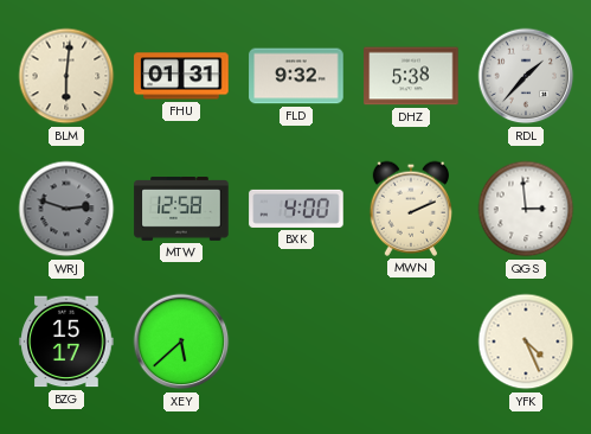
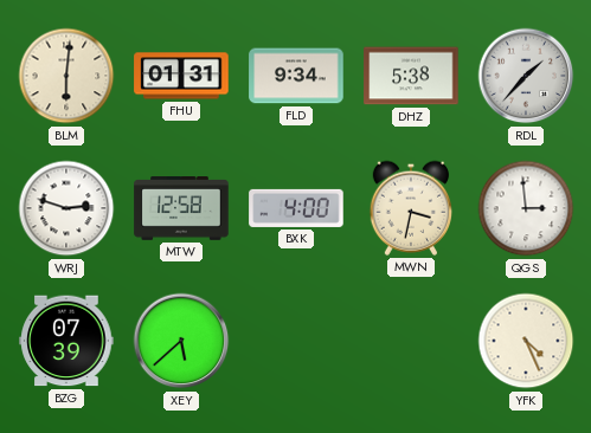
FLD: 9:32 -> 9:34
WRJ dial: grey -> white
MWN: 2:11 -> 3:32
BZG: 15:17 -> 07:39
